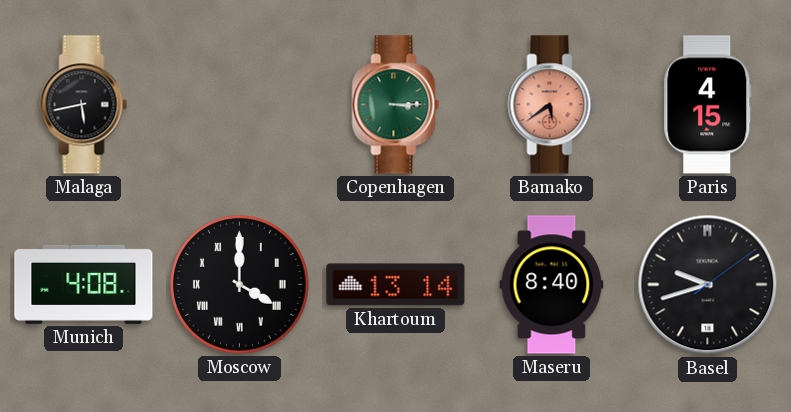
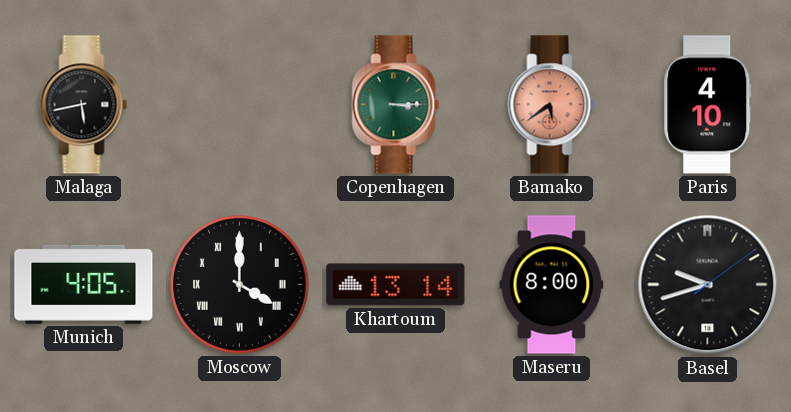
Paris: 4:15 -> 4:10
Munich: 4:08 -> 4:05
Maseru: 8:40 -> 8:00
